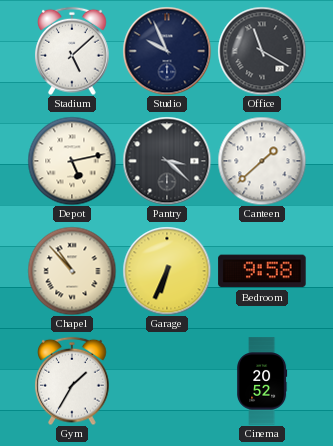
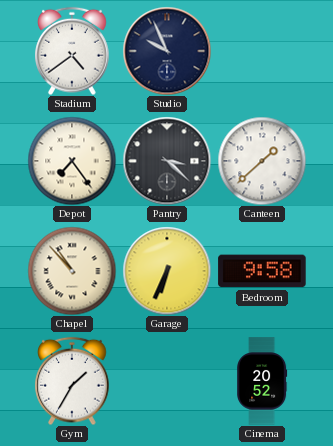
Stadium: 5:08 -> 4:39
Office: 11:20 -> none
Depot: 5:13 -> 7:24
